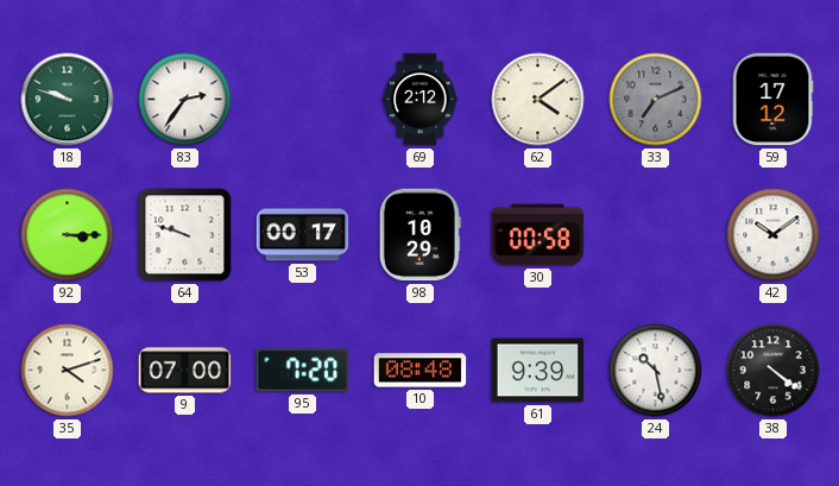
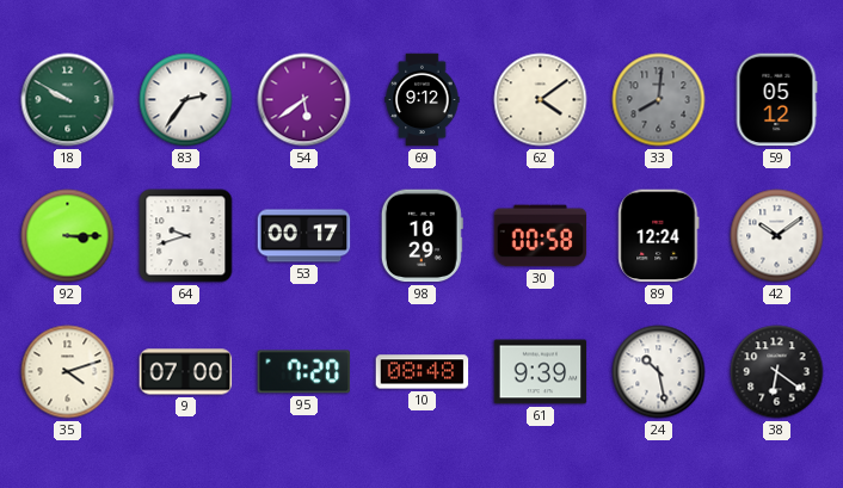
18: 9:48 -> 9:50
54: none -> 5:39
69: 2:12 -> 9:12
33: 7:11 -> 8:01
59: 17:12 -> 05:12
64: 9:48 -> 9:42
89: none -> 12:24
38: 4:21 -> 6:21
